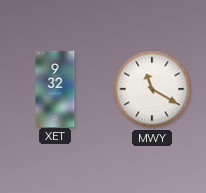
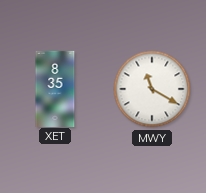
XET: 9:32 -> 8:35
